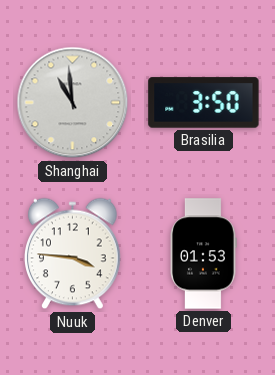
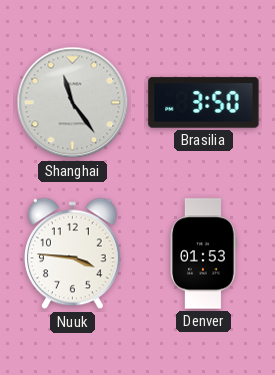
Shanghai: 10:59 -> 11:24
